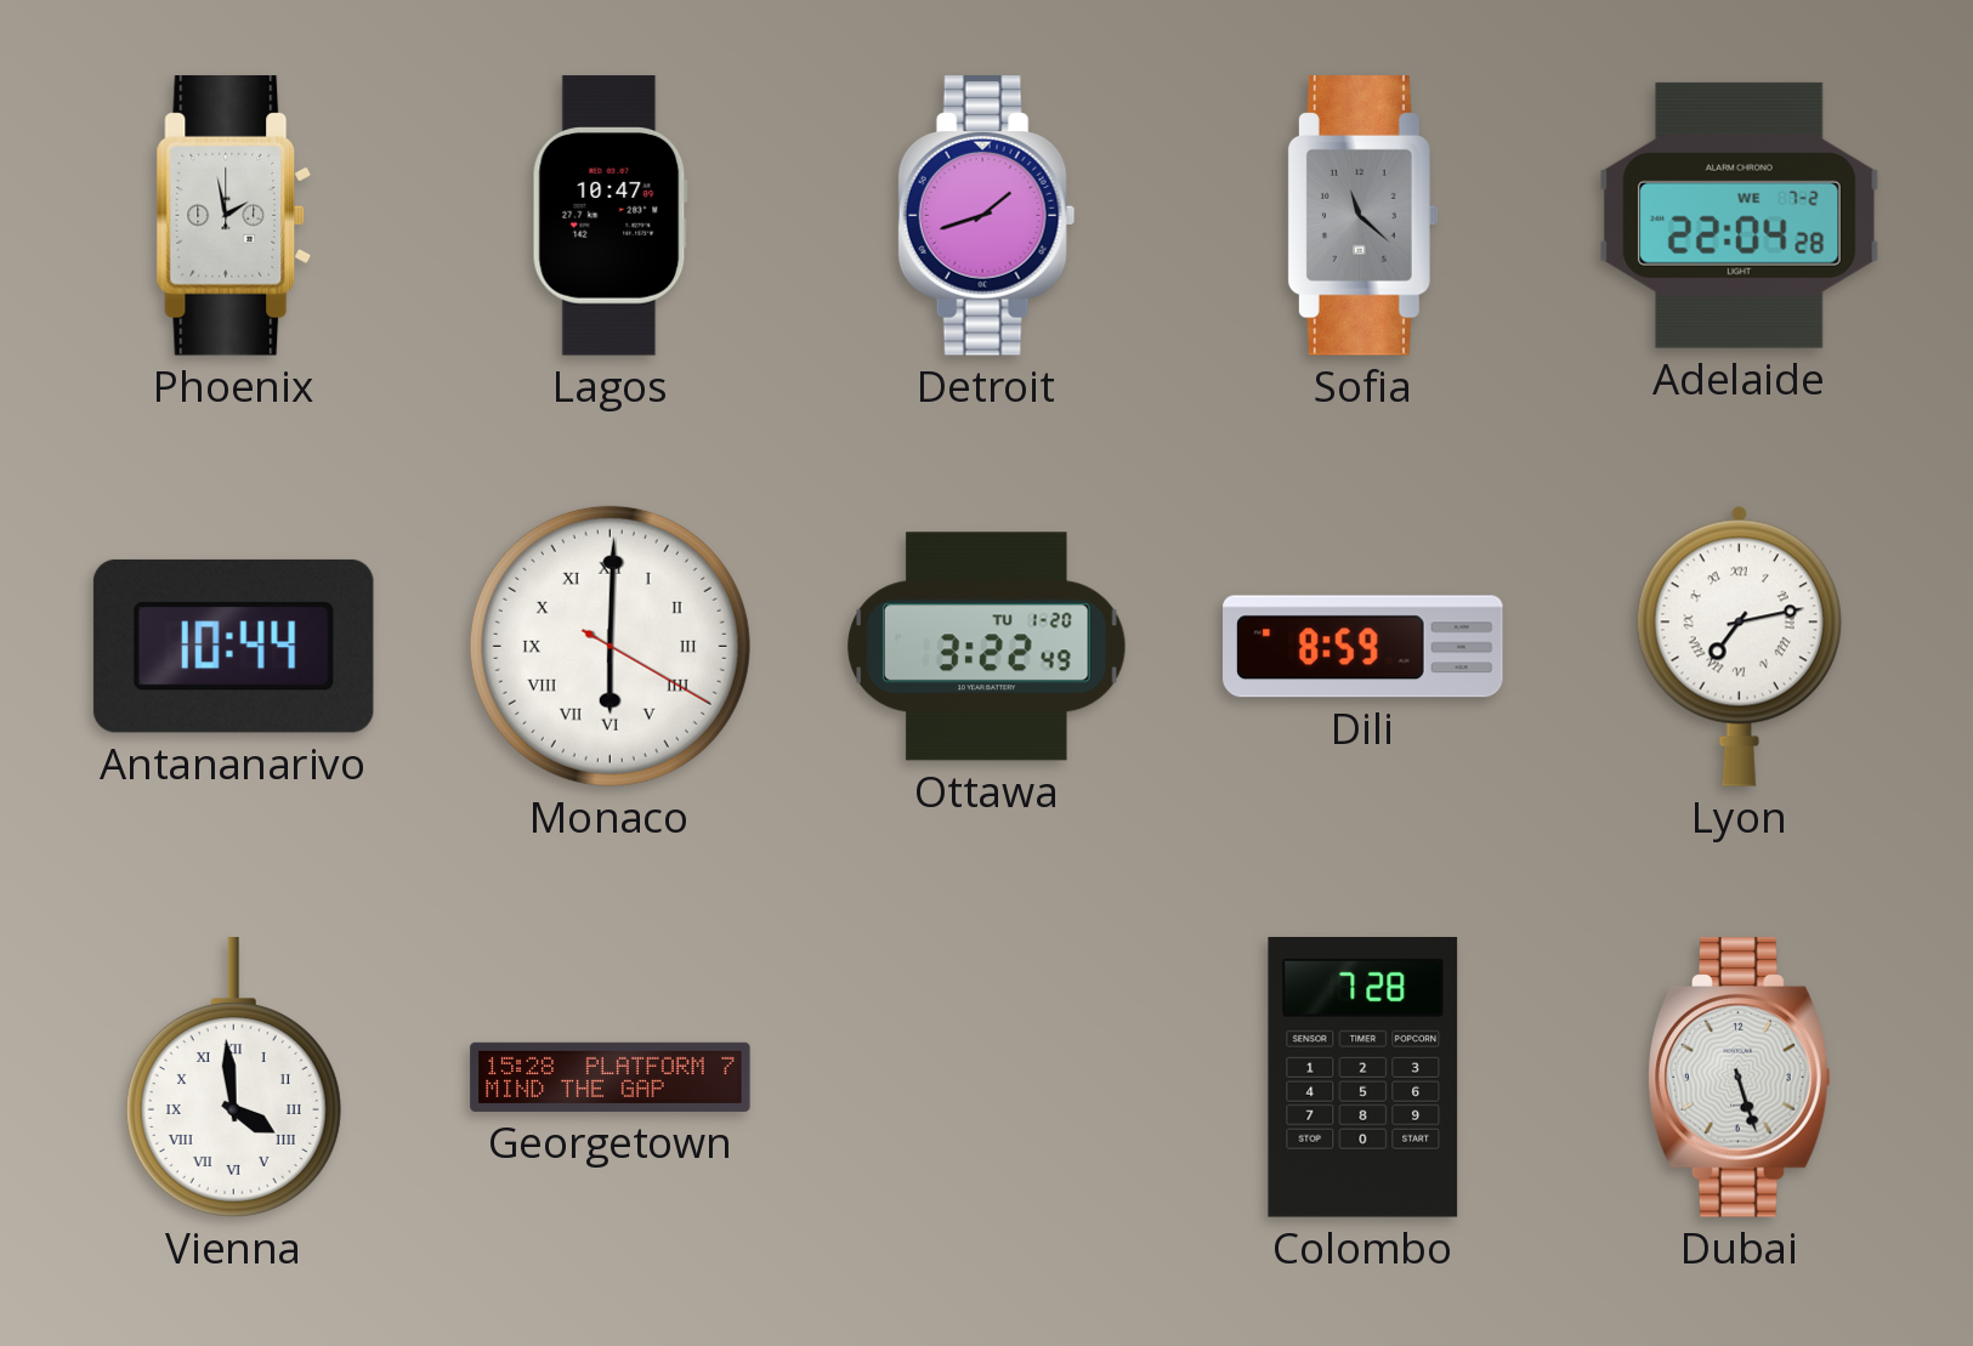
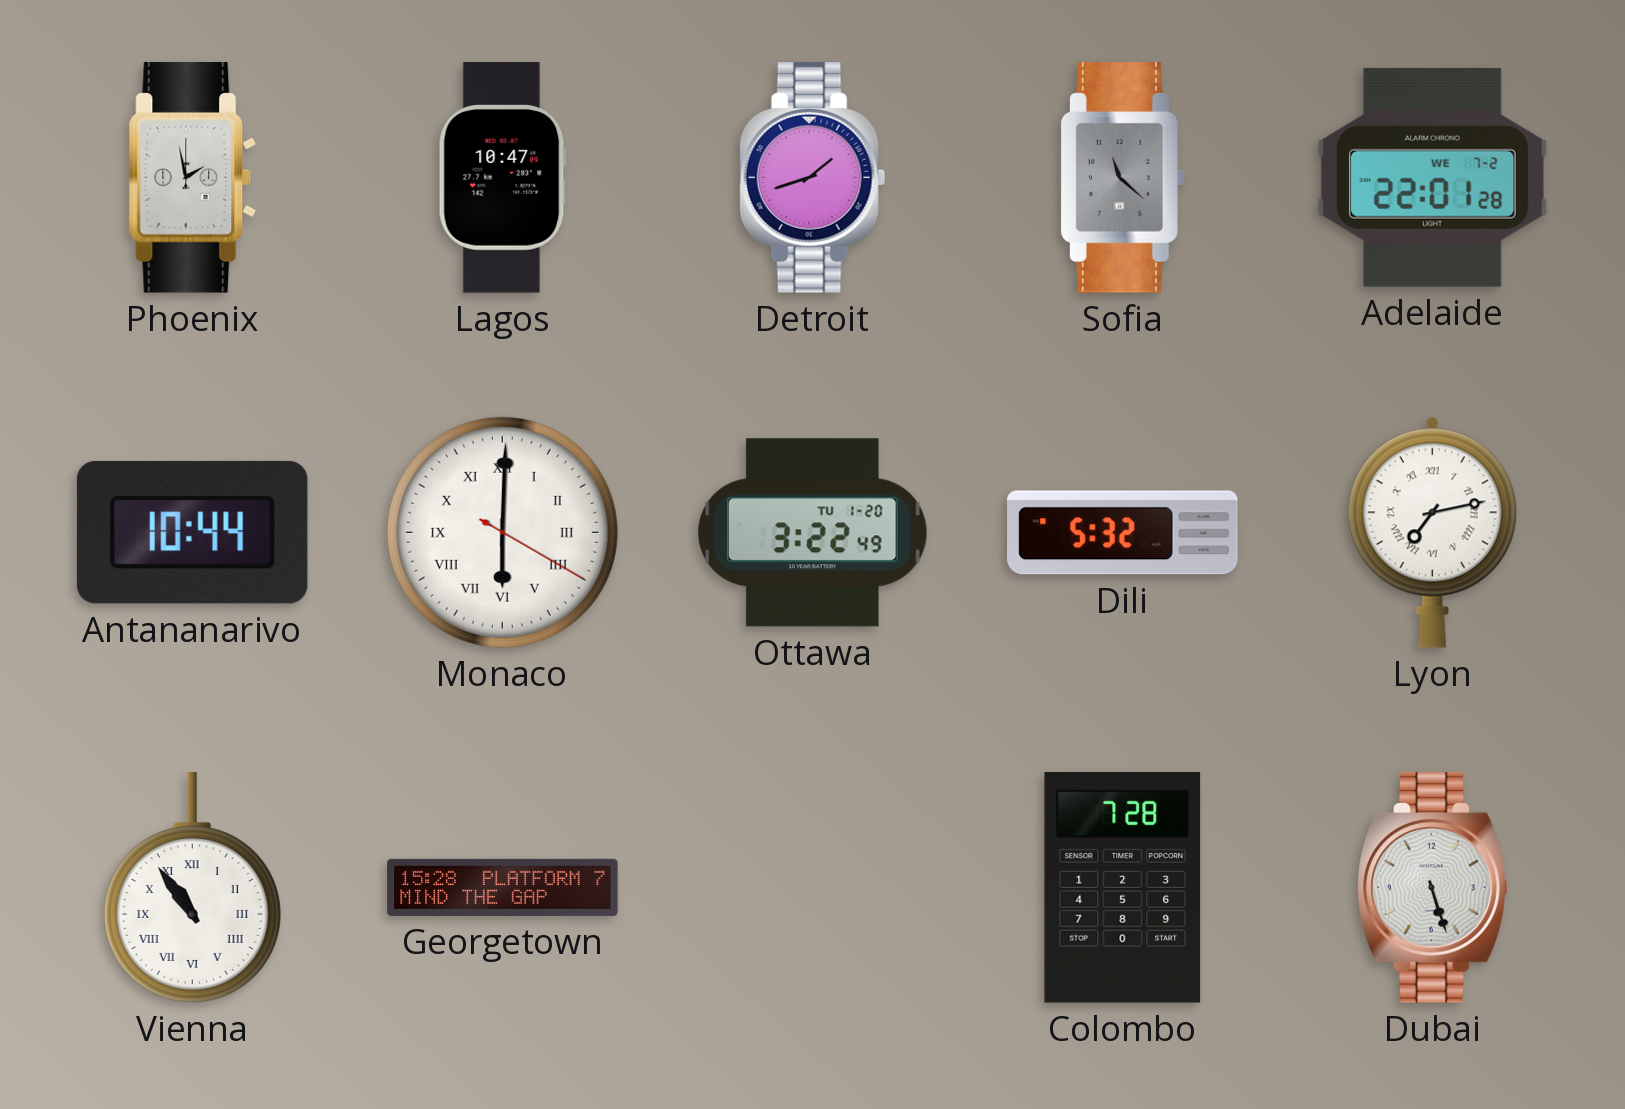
Adelaide: 22:04 -> 22:01
Dili: 8:59 -> 5:32
Vienna: 3:59 -> 10:54
